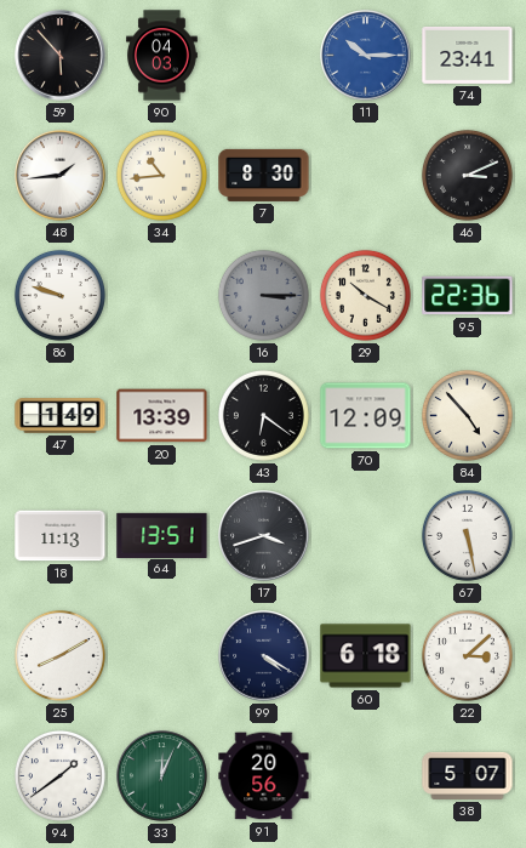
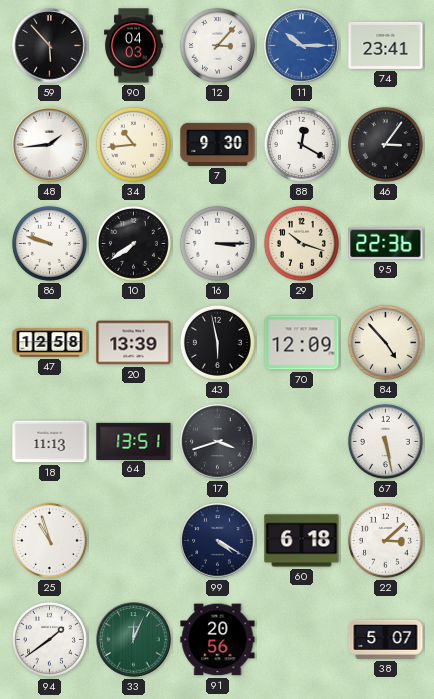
12: none -> 3:07
7: 8:30 -> 9:30
88: none -> 12:20
46: 3:11 -> 3:06
10: none -> 7:39
16 dial: grey -> white
29: 10:20 -> 10:18
47: 1:49 -> 12:58
43: 6:21 -> 5:58
25: 8:10 -> 10:57
